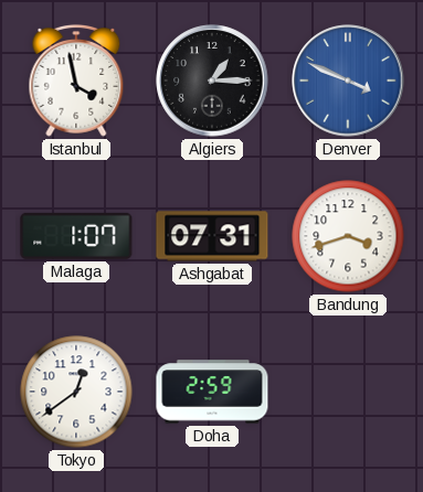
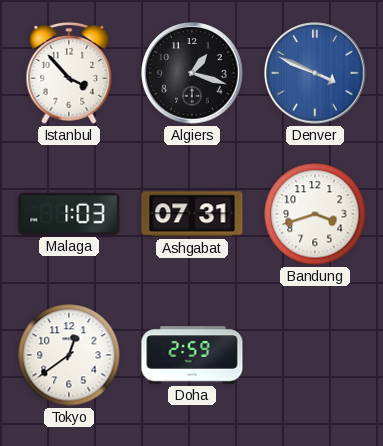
Istanbul: 3:58 -> 3:53
Algiers: 1:15 -> 1:18
Malaga: 1:07 -> 1:03
